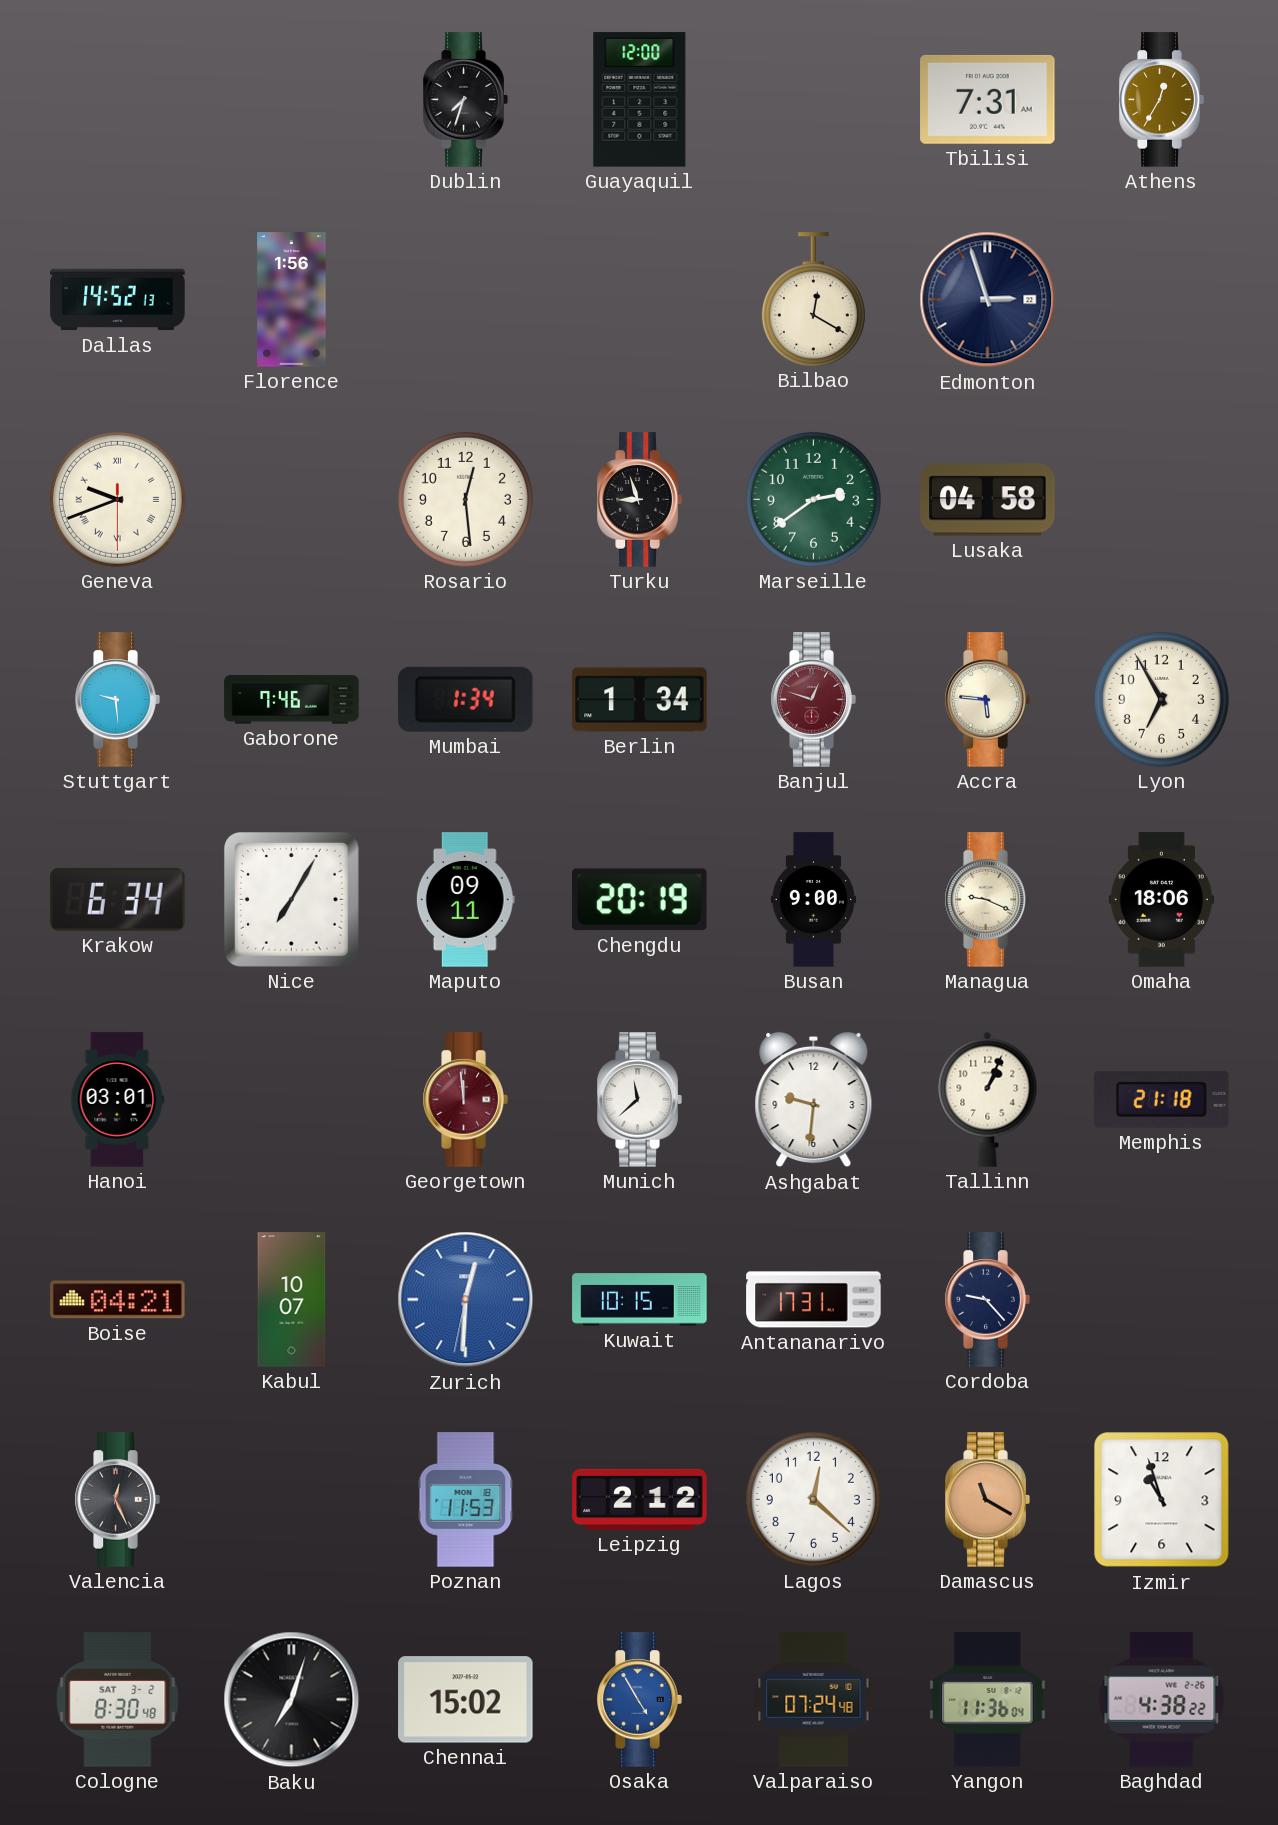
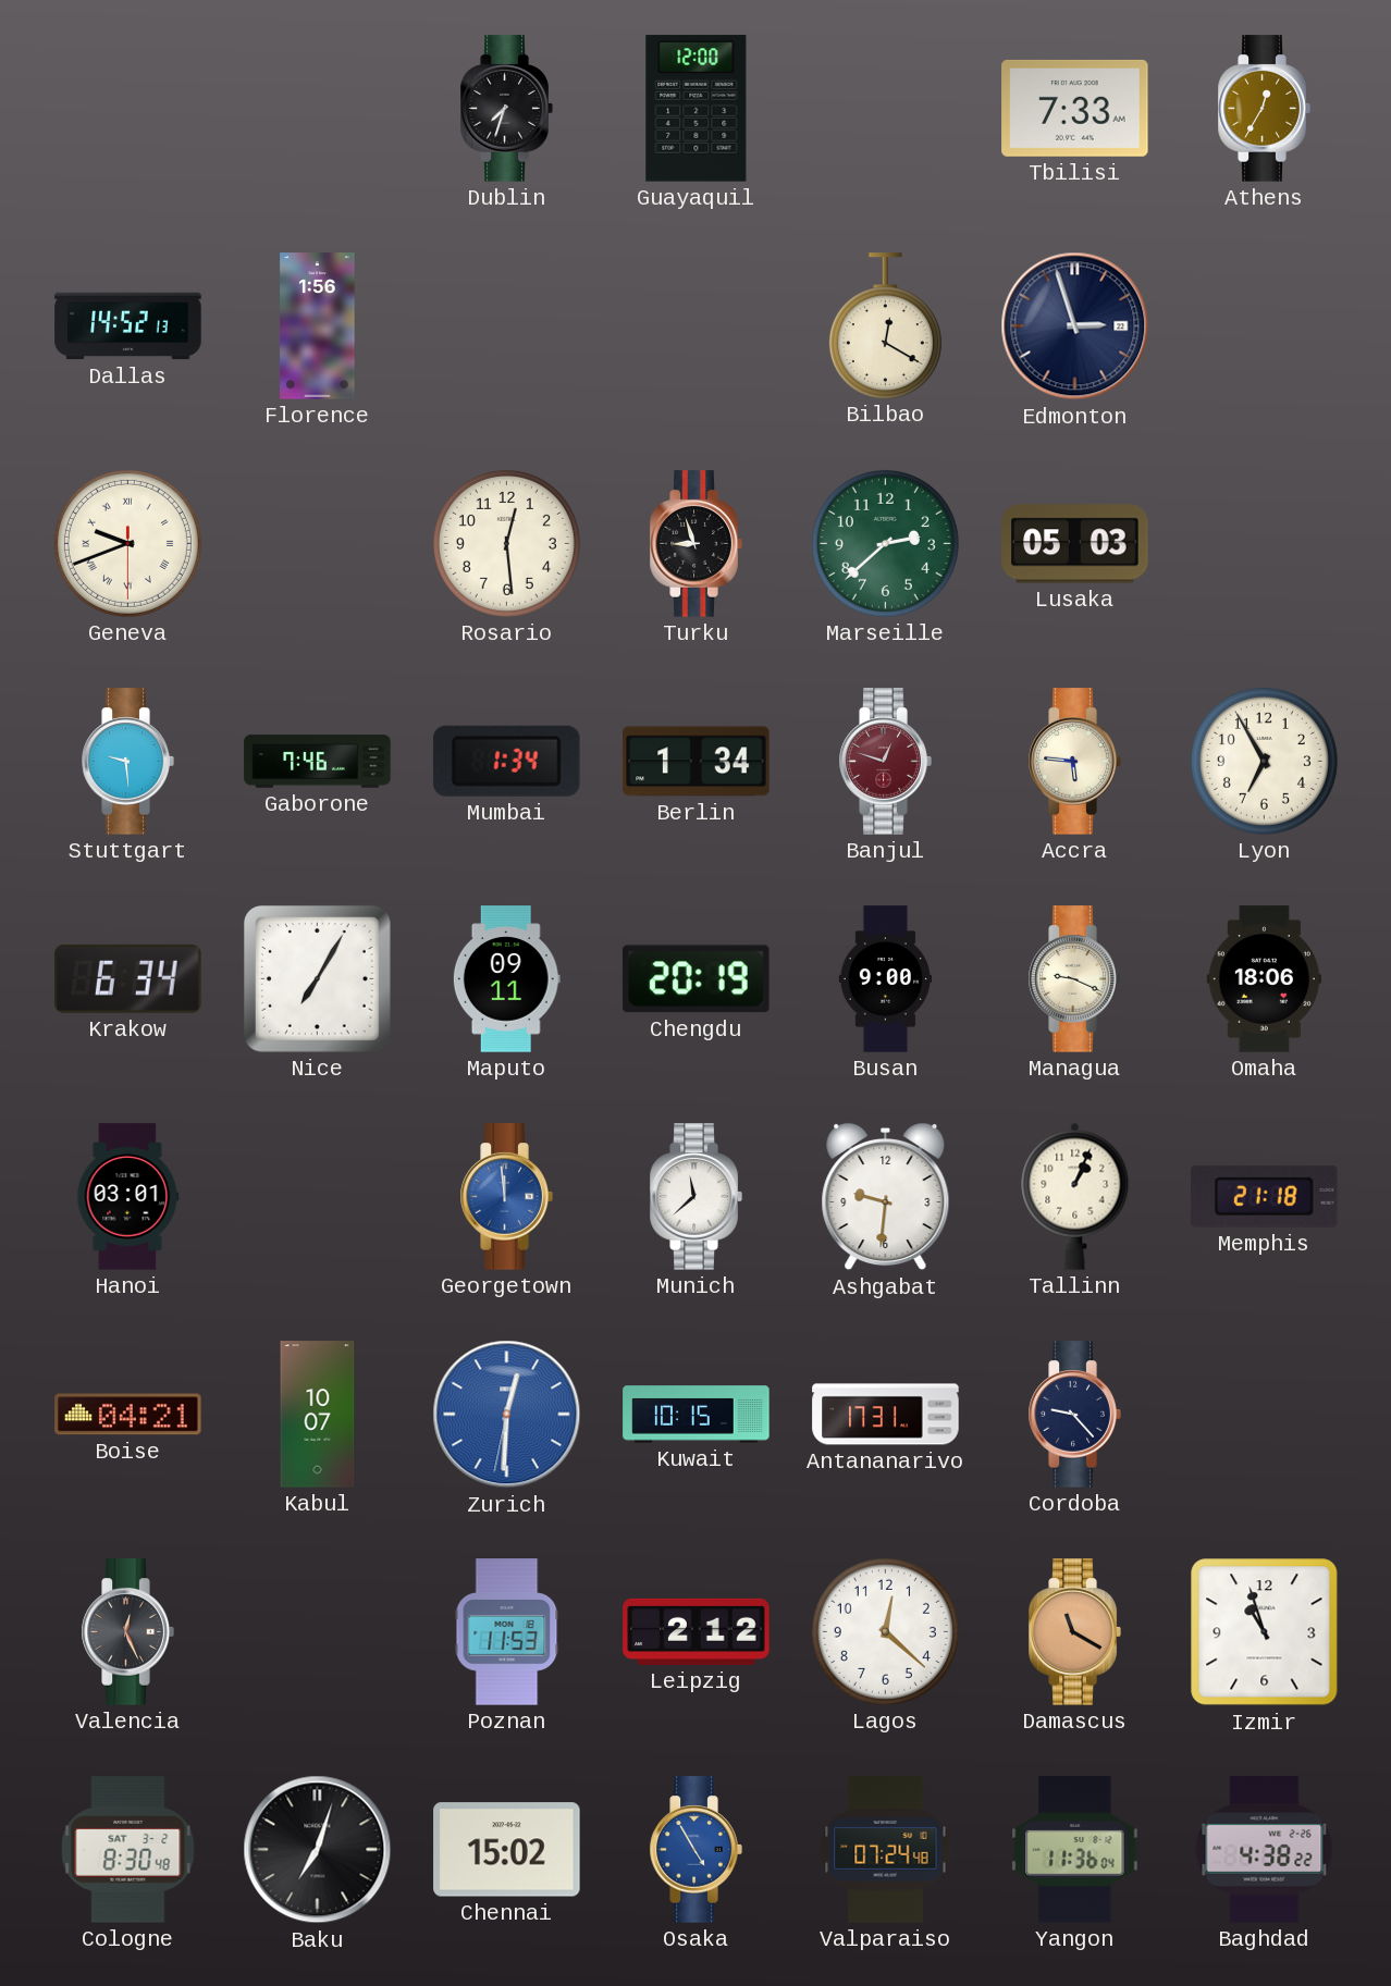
Tbilisi: 7:31 -> 7:33
Marseille: 2:39 -> 2:38
Lusaka: 04:58 -> 05:03
Georgetown dial: burgundy -> blue
